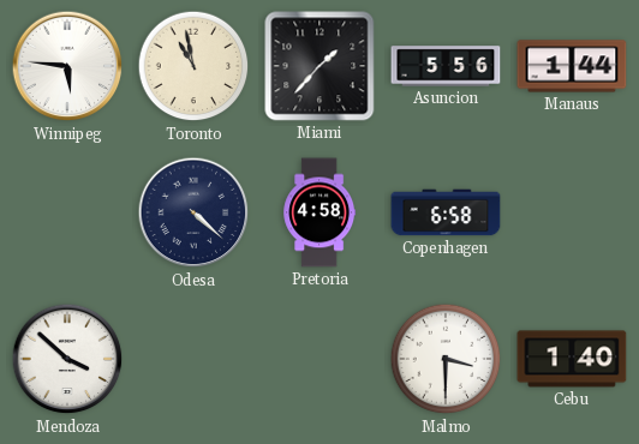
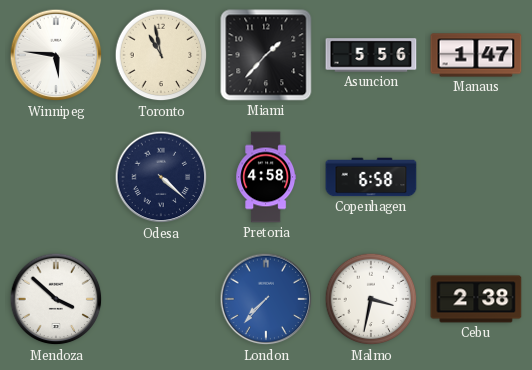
Manaus: 1:44 -> 1:47
London: none -> 7:37
Malmo: 3:30 -> 3:32
Cebu: 1:40 -> 2:38
